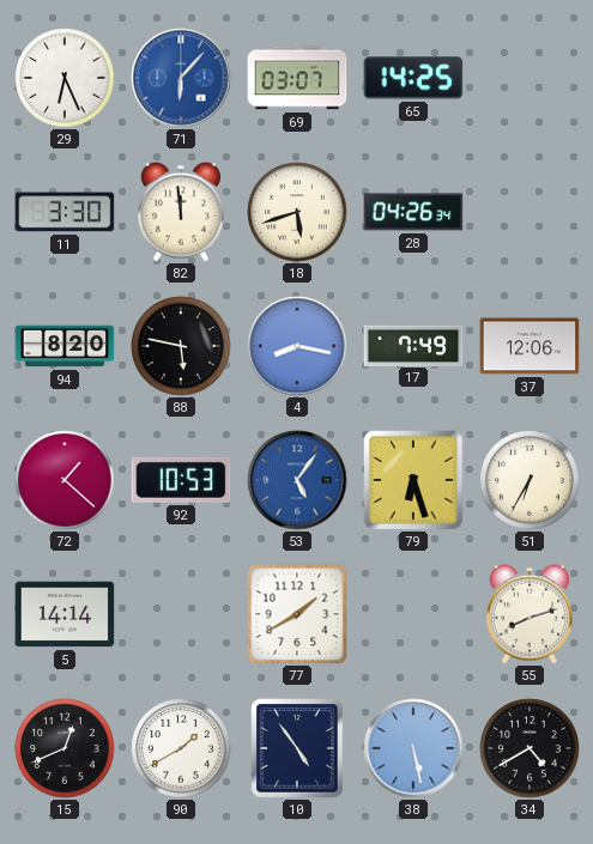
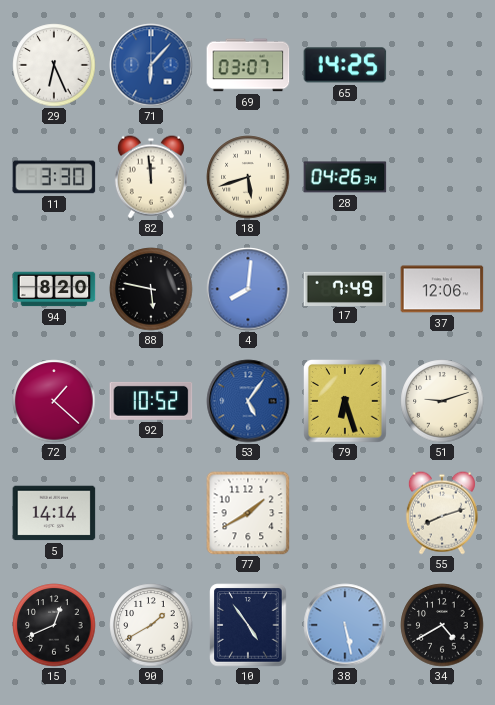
4: 8:17 -> 8:01
92: 10:53 -> 10:52
51: 6:35 -> 9:12
